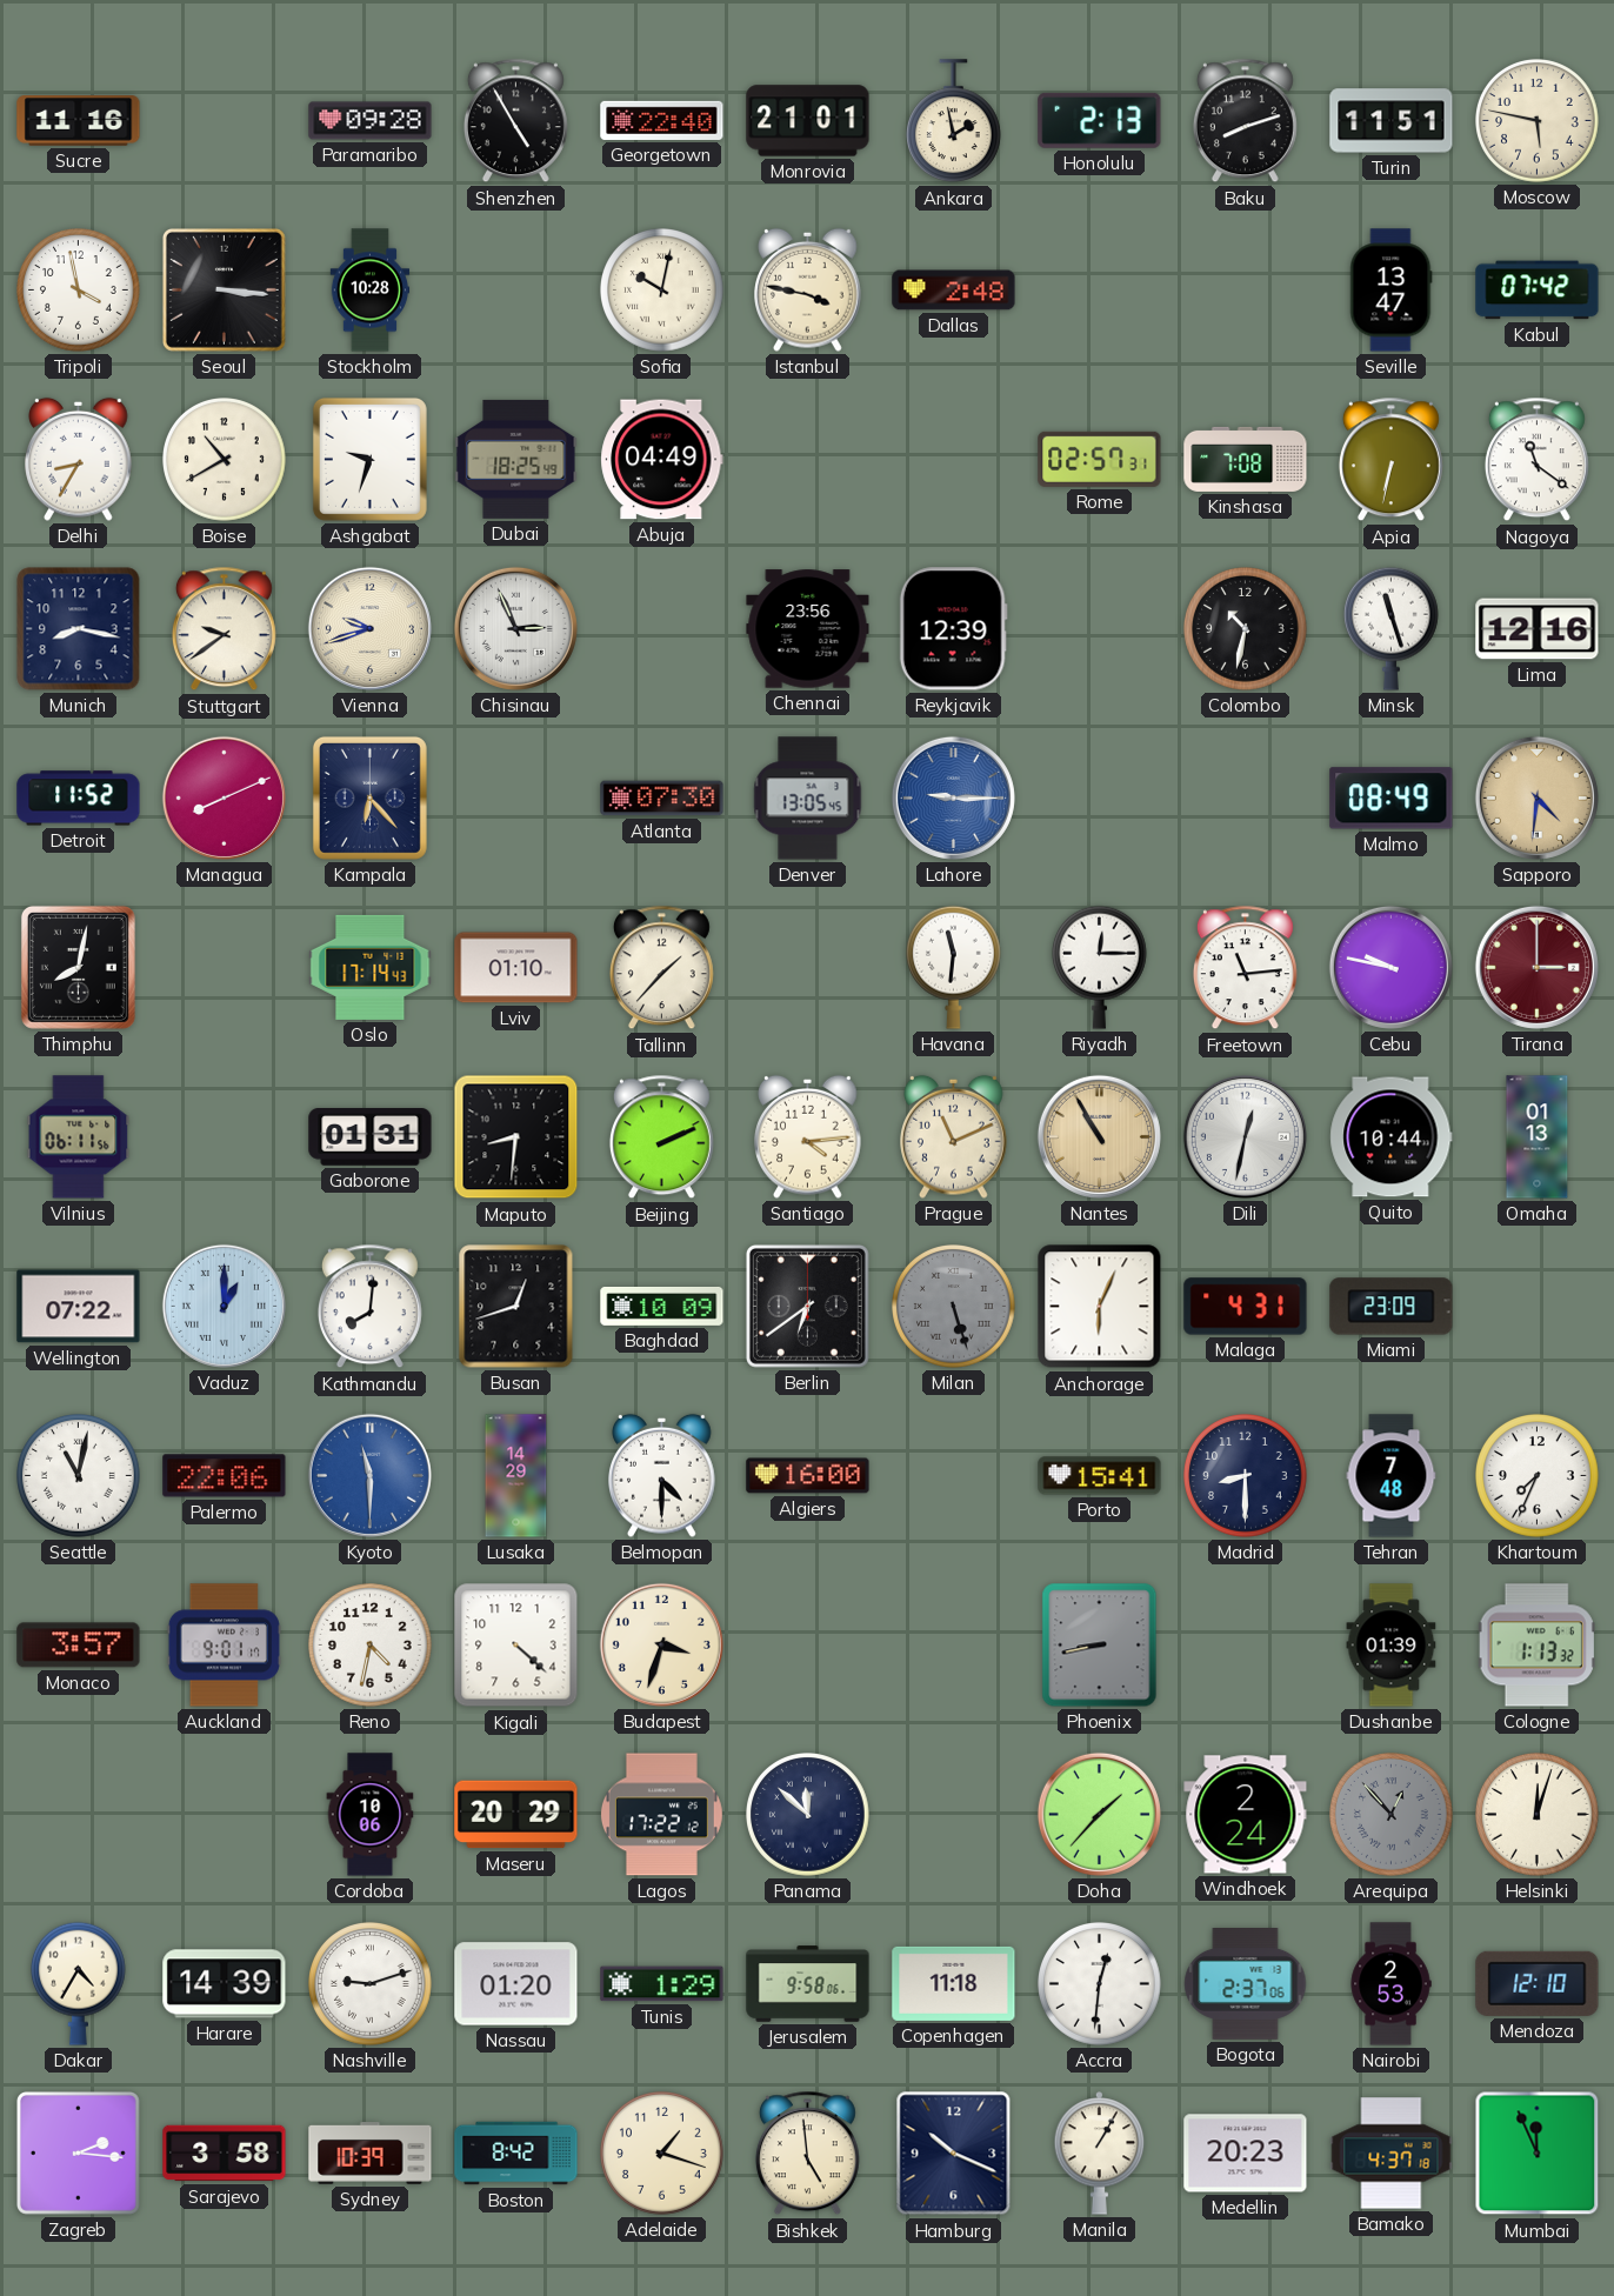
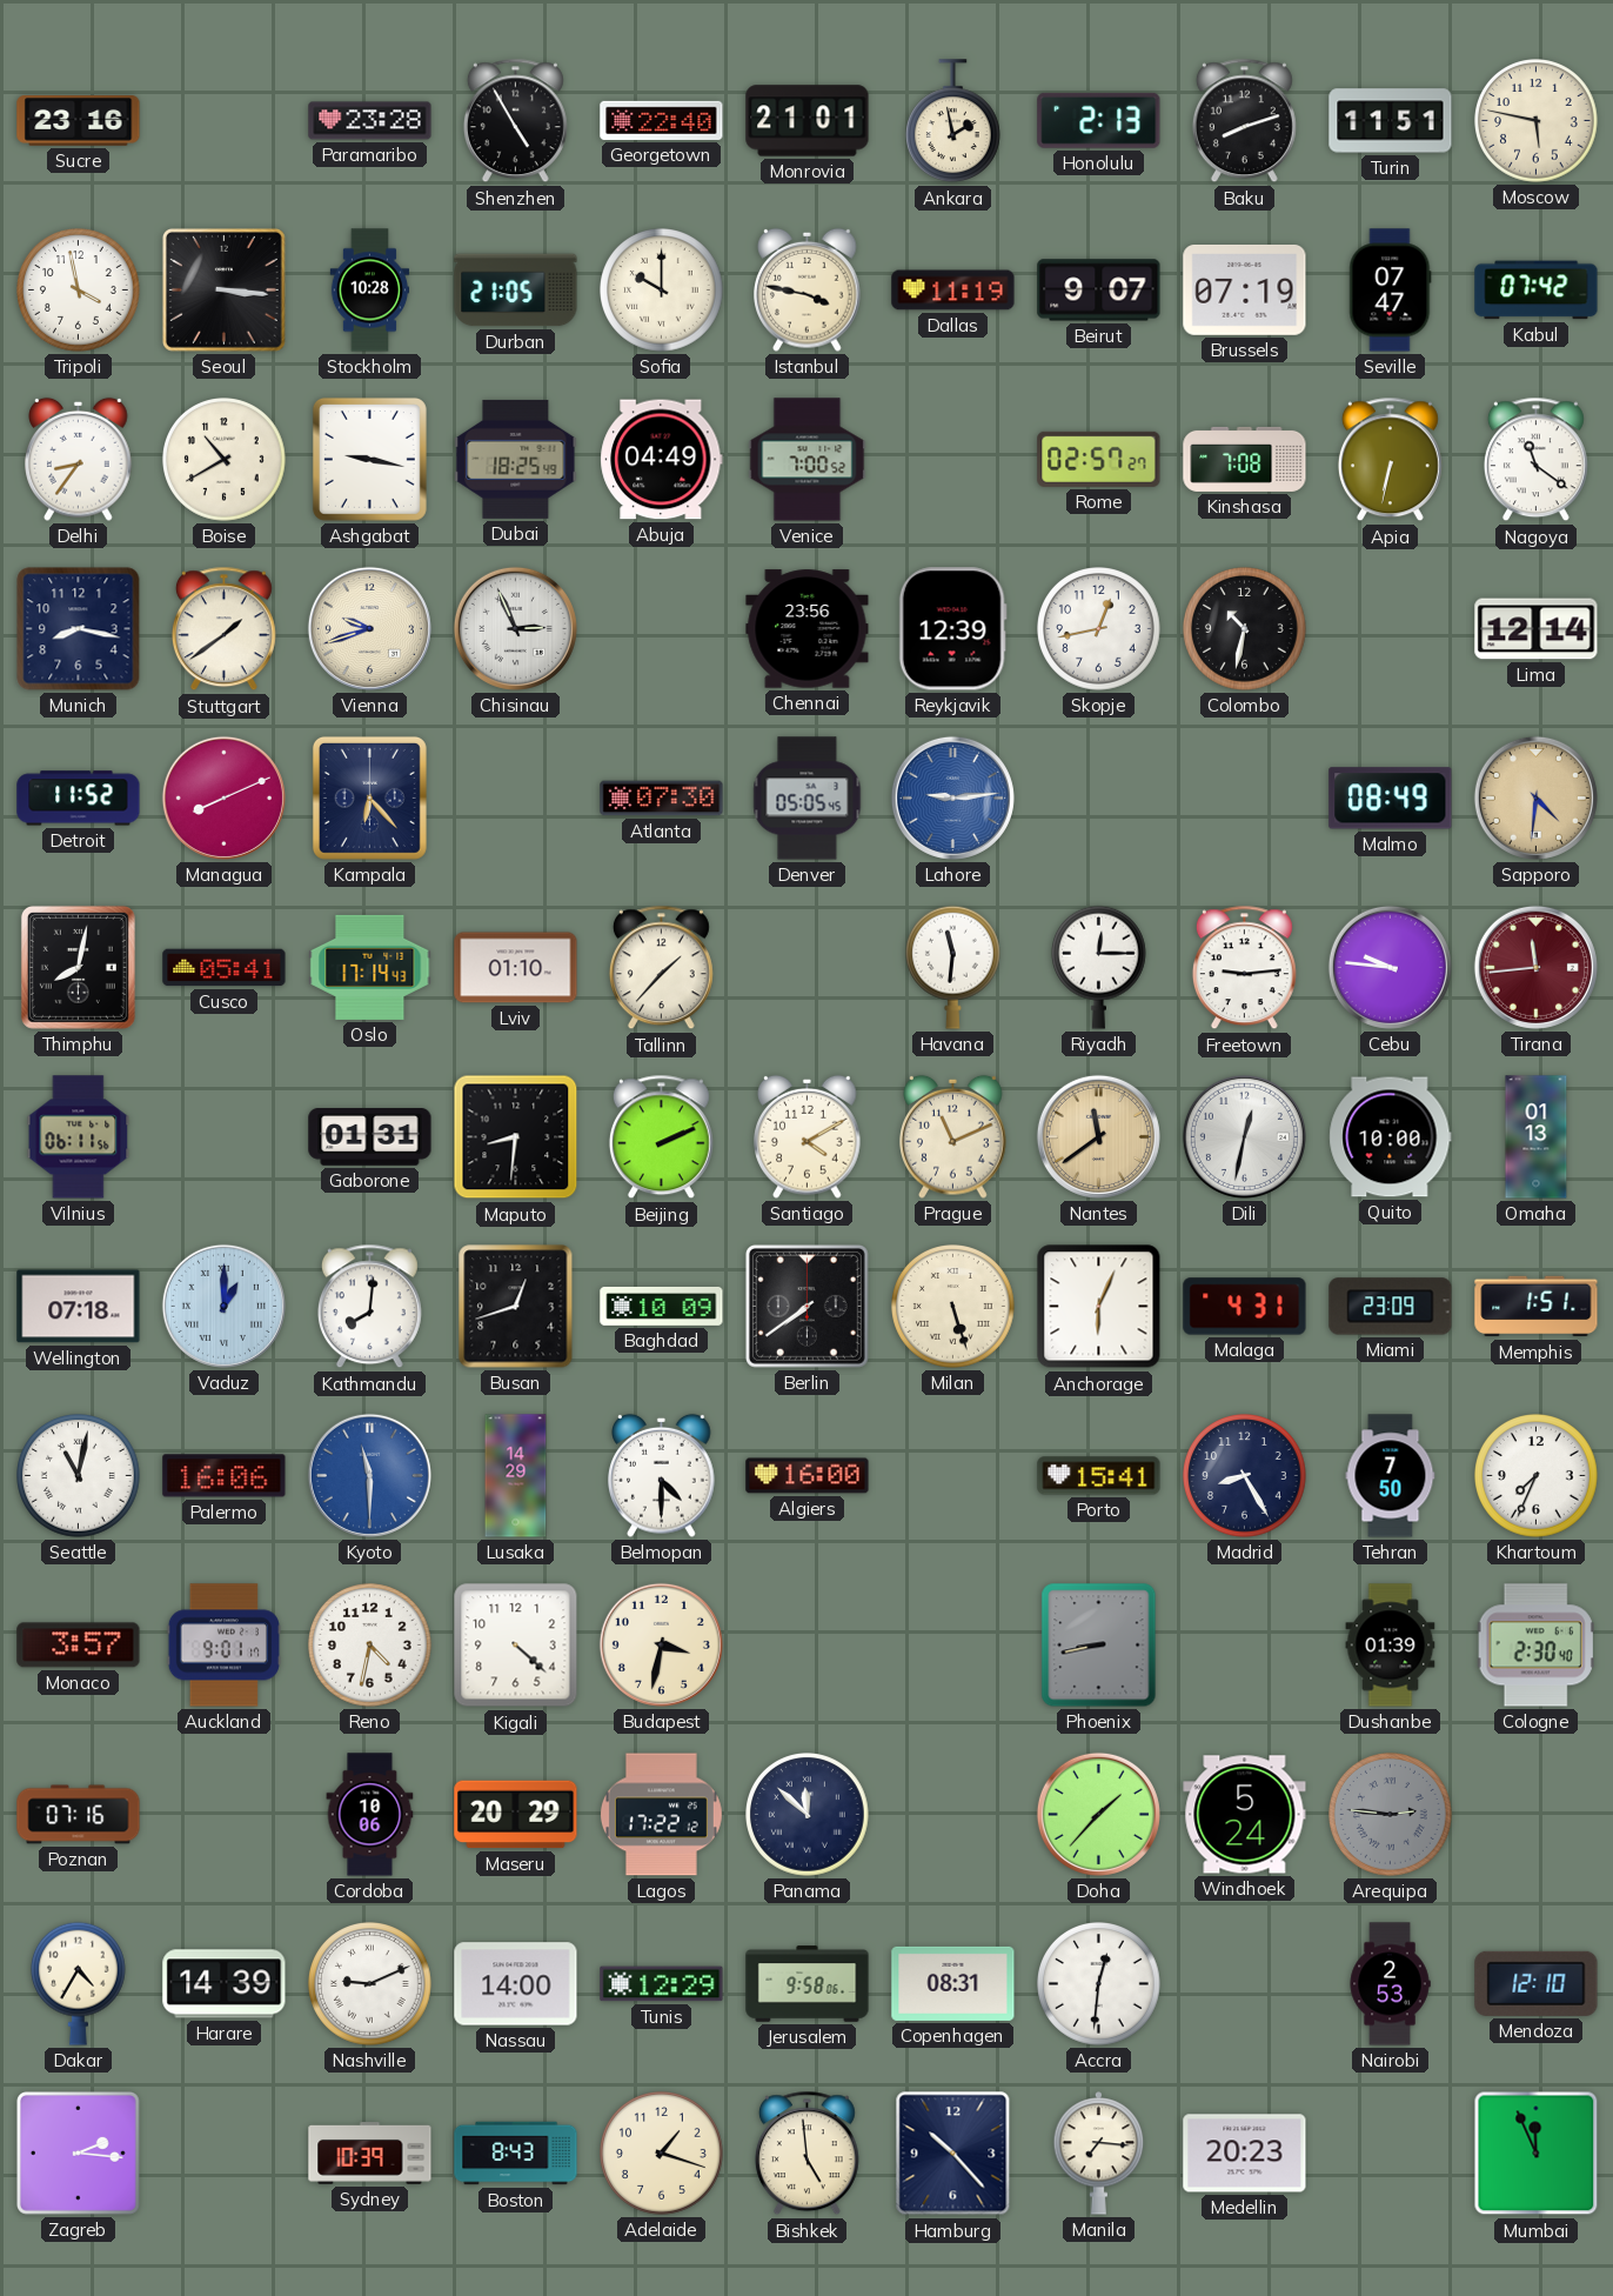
Sucre: 11:16 -> 23:16
Paramaribo: 09:28 -> 23:28
Durban: none -> 21:05
Sofia: 10:02 -> 10:00
Dallas: 2:48 -> 11:19
Beirut: none -> 9:07
Brussels: none -> 07:19
Seville: 13:47 -> 07:47
Delhi: 8:35 -> 8:36
Ashgabat: 9:33 -> 9:17
Venice: none -> 7:00
Rome: 02:57:31 -> 02:57:27
Stuttgart: 9:39 -> 1:39
Skopje: none -> 12:43
Minsk: 11:27 -> none
Lima: 12:16 -> 12:14
Denver: 13:05 -> 05:05
Lahore: 9:15 -> 9:14
Cusco: none -> 05:41
Freetown: 11:14 -> 9:14
Cebu: 9:47 -> 9:46
Tirana: 3:00 -> 11:44
Santiago: 4:14 -> 4:10
Nantes: 10:55 -> 11:39
Quito: 10:44 -> 10:00
Wellington: 07:22 -> 07:18
Berlin: 6:39 -> 7:39
Milan dial: grey -> cream
Memphis: none -> 1:51
Palermo: 22:06 -> 16:06
Madrid: 8:30 -> 8:25
Tehran: 7:48 -> 7:50
Budapest: 3:33 -> 3:32
Cologne: 1:13 -> 2:30
Poznan: none -> 07:16
Windhoek: 2:24 -> 5:24
Arequipa: 12:53 -> 2:46
Helsinki: 12:03 -> none
Nashville: 9:12 -> 9:11
Nassau: 01:20 -> 14:00
Tunis: 1:29 -> 12:29
Copenhagen: 11:18 -> 08:31
Bogota: 2:37 -> none
Sarajevo: 3:58 -> none
Boston: 8:42 -> 8:43
Hamburg: 10:19 -> 10:23
Manila: 1:05 -> 7:16
Bamako: 4:37 -> none
